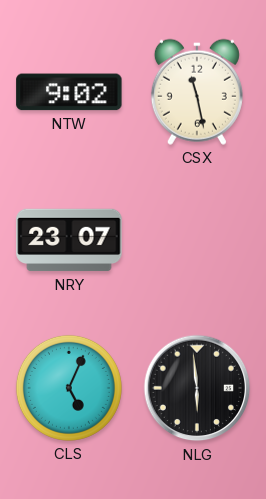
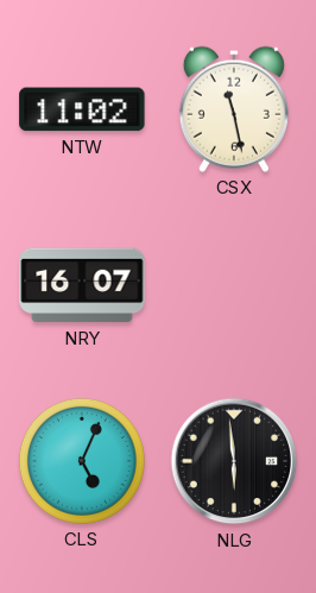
NTW: 9:02 -> 11:02
NRY: 23:07 -> 16:07
